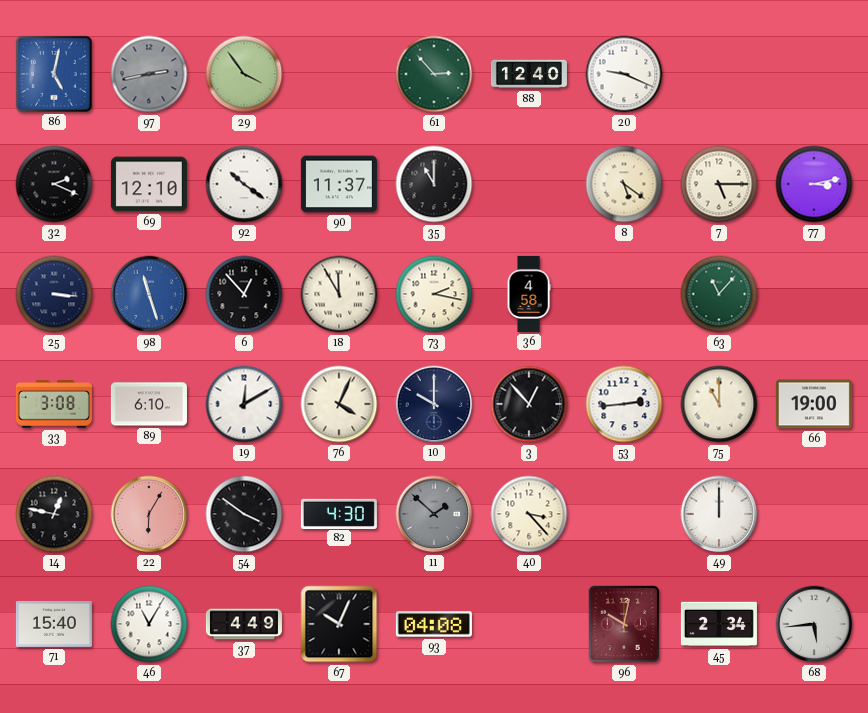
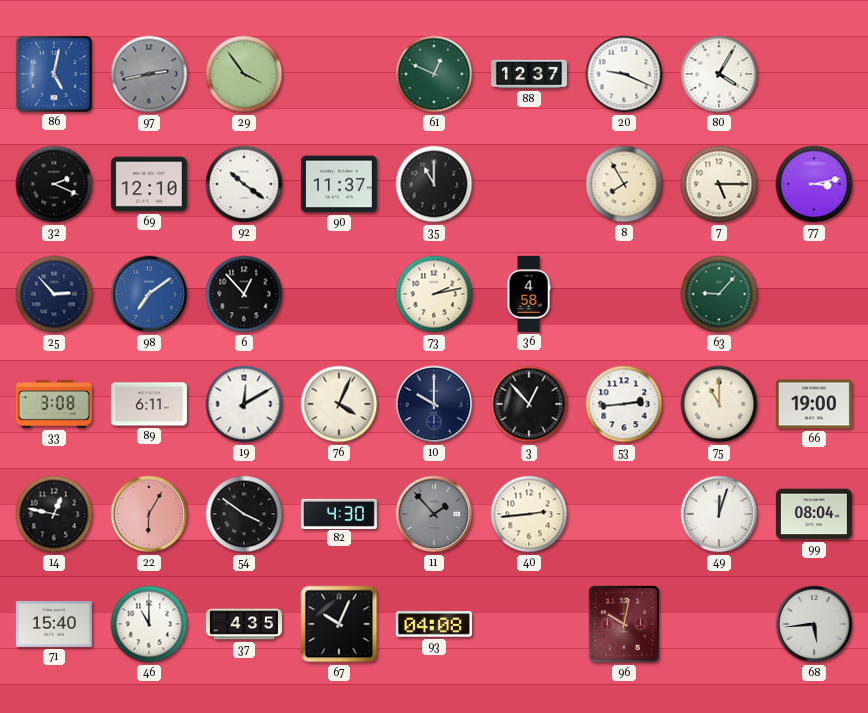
61: 2:53 -> 12:49
88: 12:40 -> 12:37
80: none -> 4:05
8: 5:21 -> 7:55
25: 3:16 -> 2:53
98: 11:27 -> 7:09
18: 11:55 -> none
73: 2:17 -> 2:13
63: 11:07 -> 9:07
89: 6:10 -> 6:11
11: 1:52 -> 1:53
40: 3:23 -> 2:44
49: 12:00 -> 12:03
99: none -> 08:04
46: 11:05 -> 11:00
37: 4:49 -> 4:35
45: 2:34 -> none
